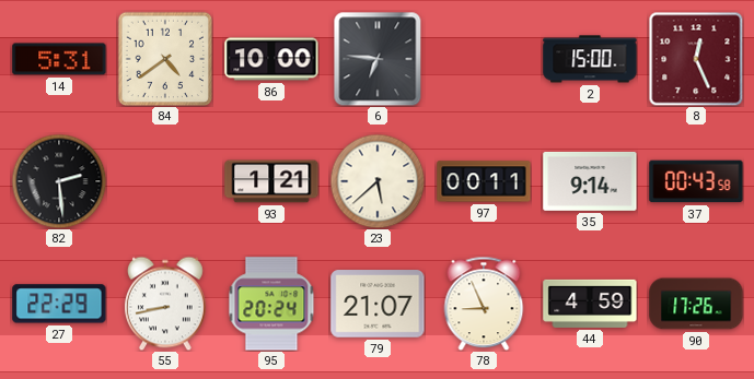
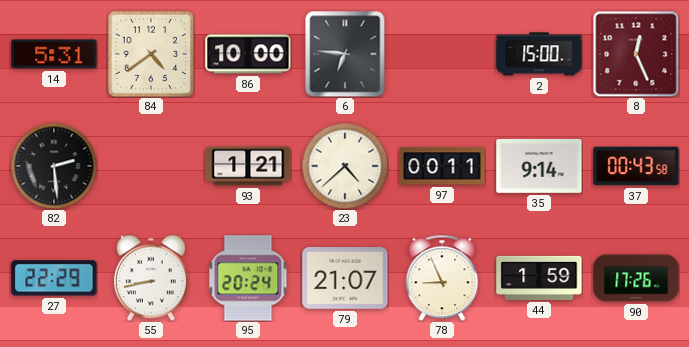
23: 5:38 -> 4:38
44: 4:59 -> 1:59
